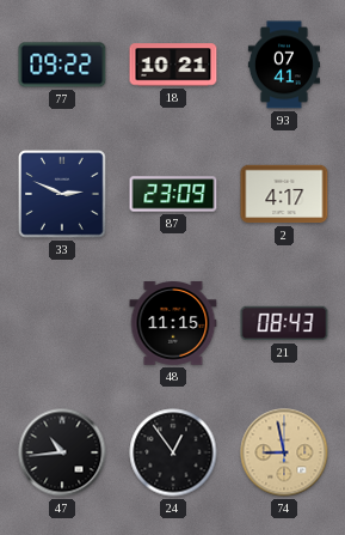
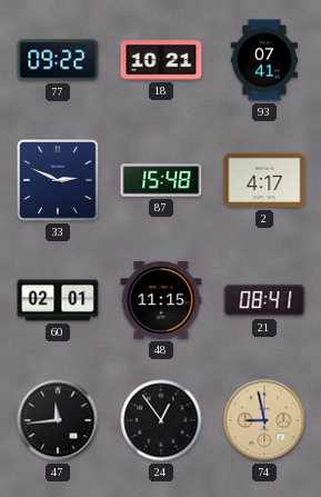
87: 23:09 -> 15:48
60: none -> 02:01
21: 08:43 -> 08:41
47: 10:44 -> 11:44
